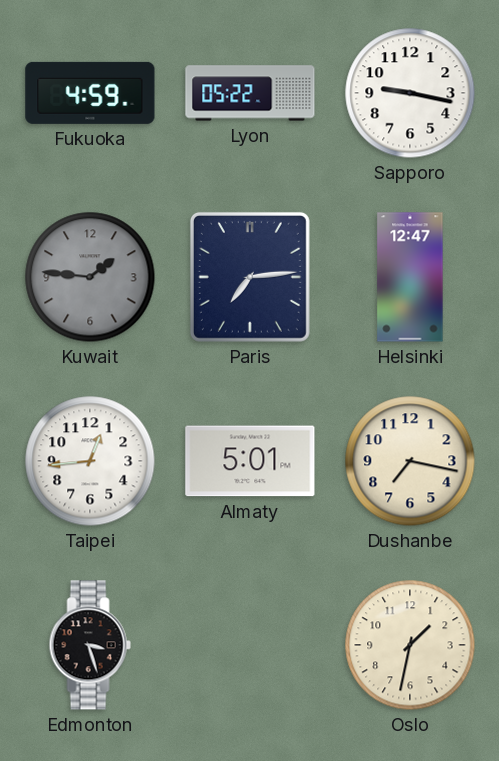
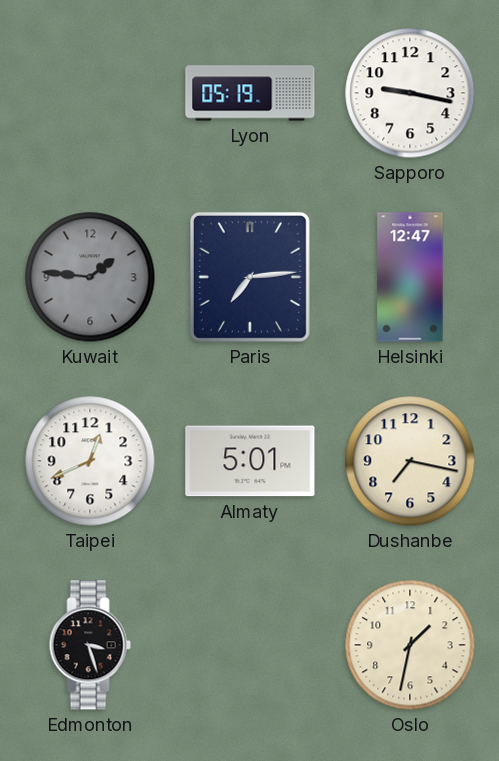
Fukuoka: 4:59 -> none
Lyon: 05:22 -> 05:19
Taipei: 12:44 -> 12:41
